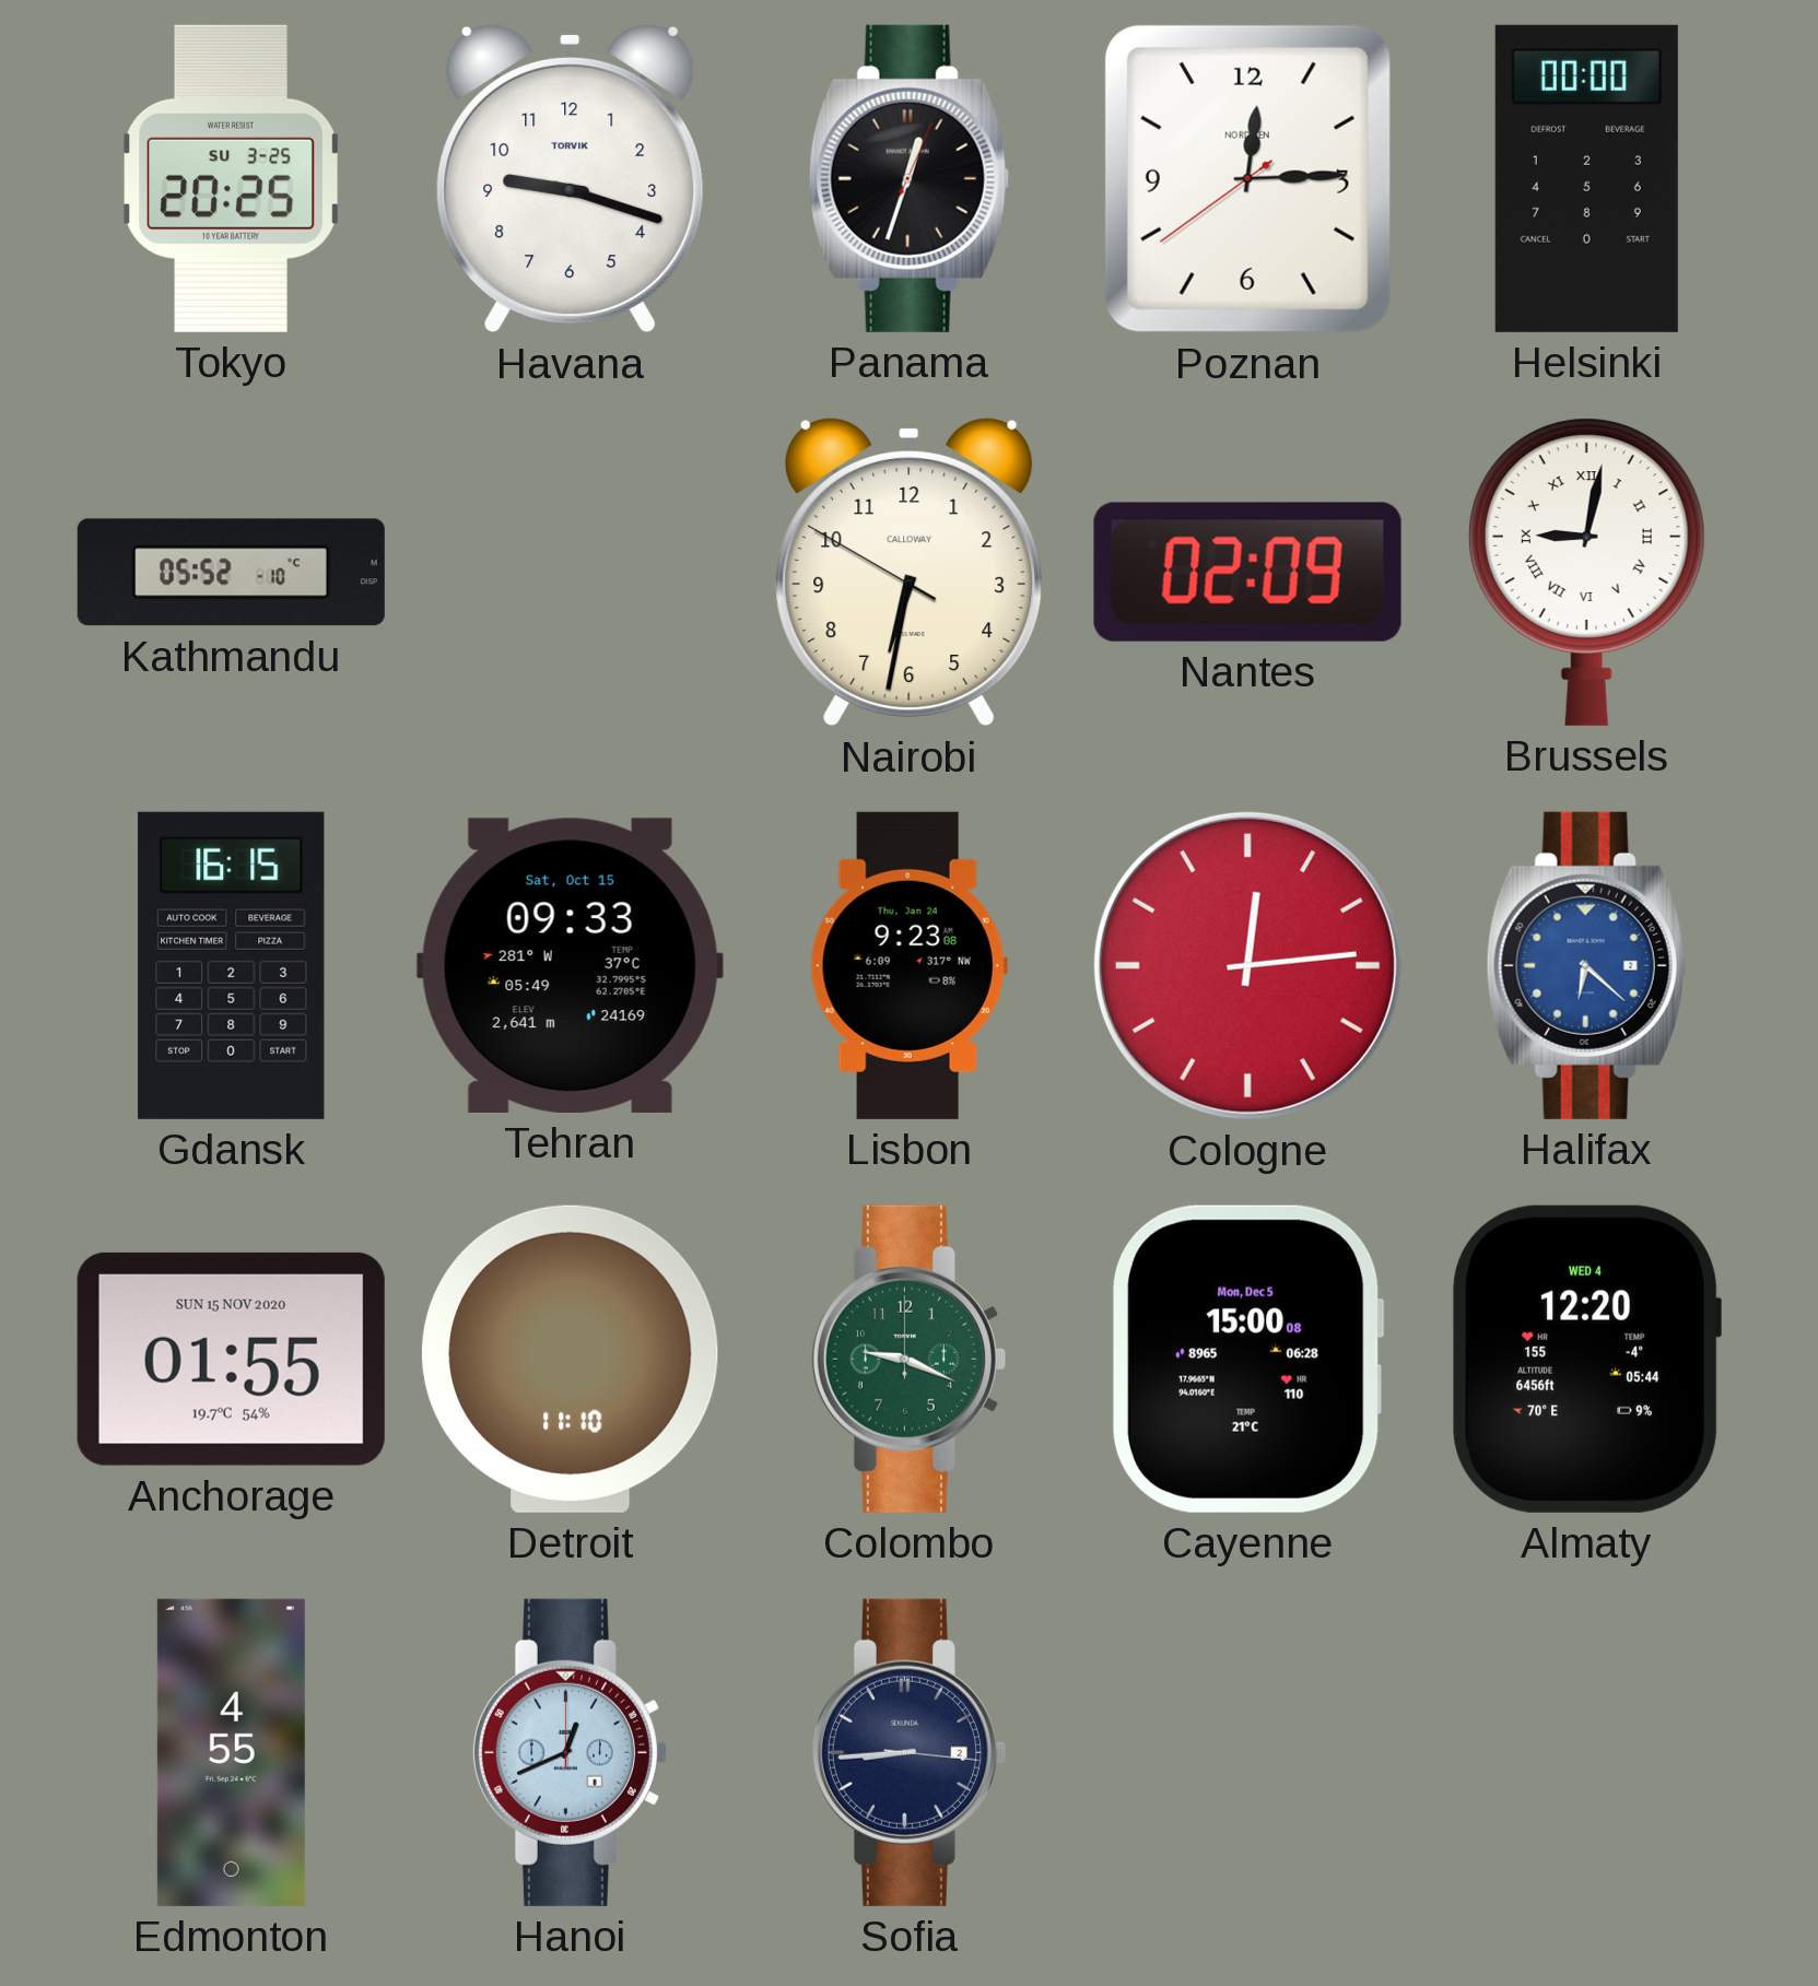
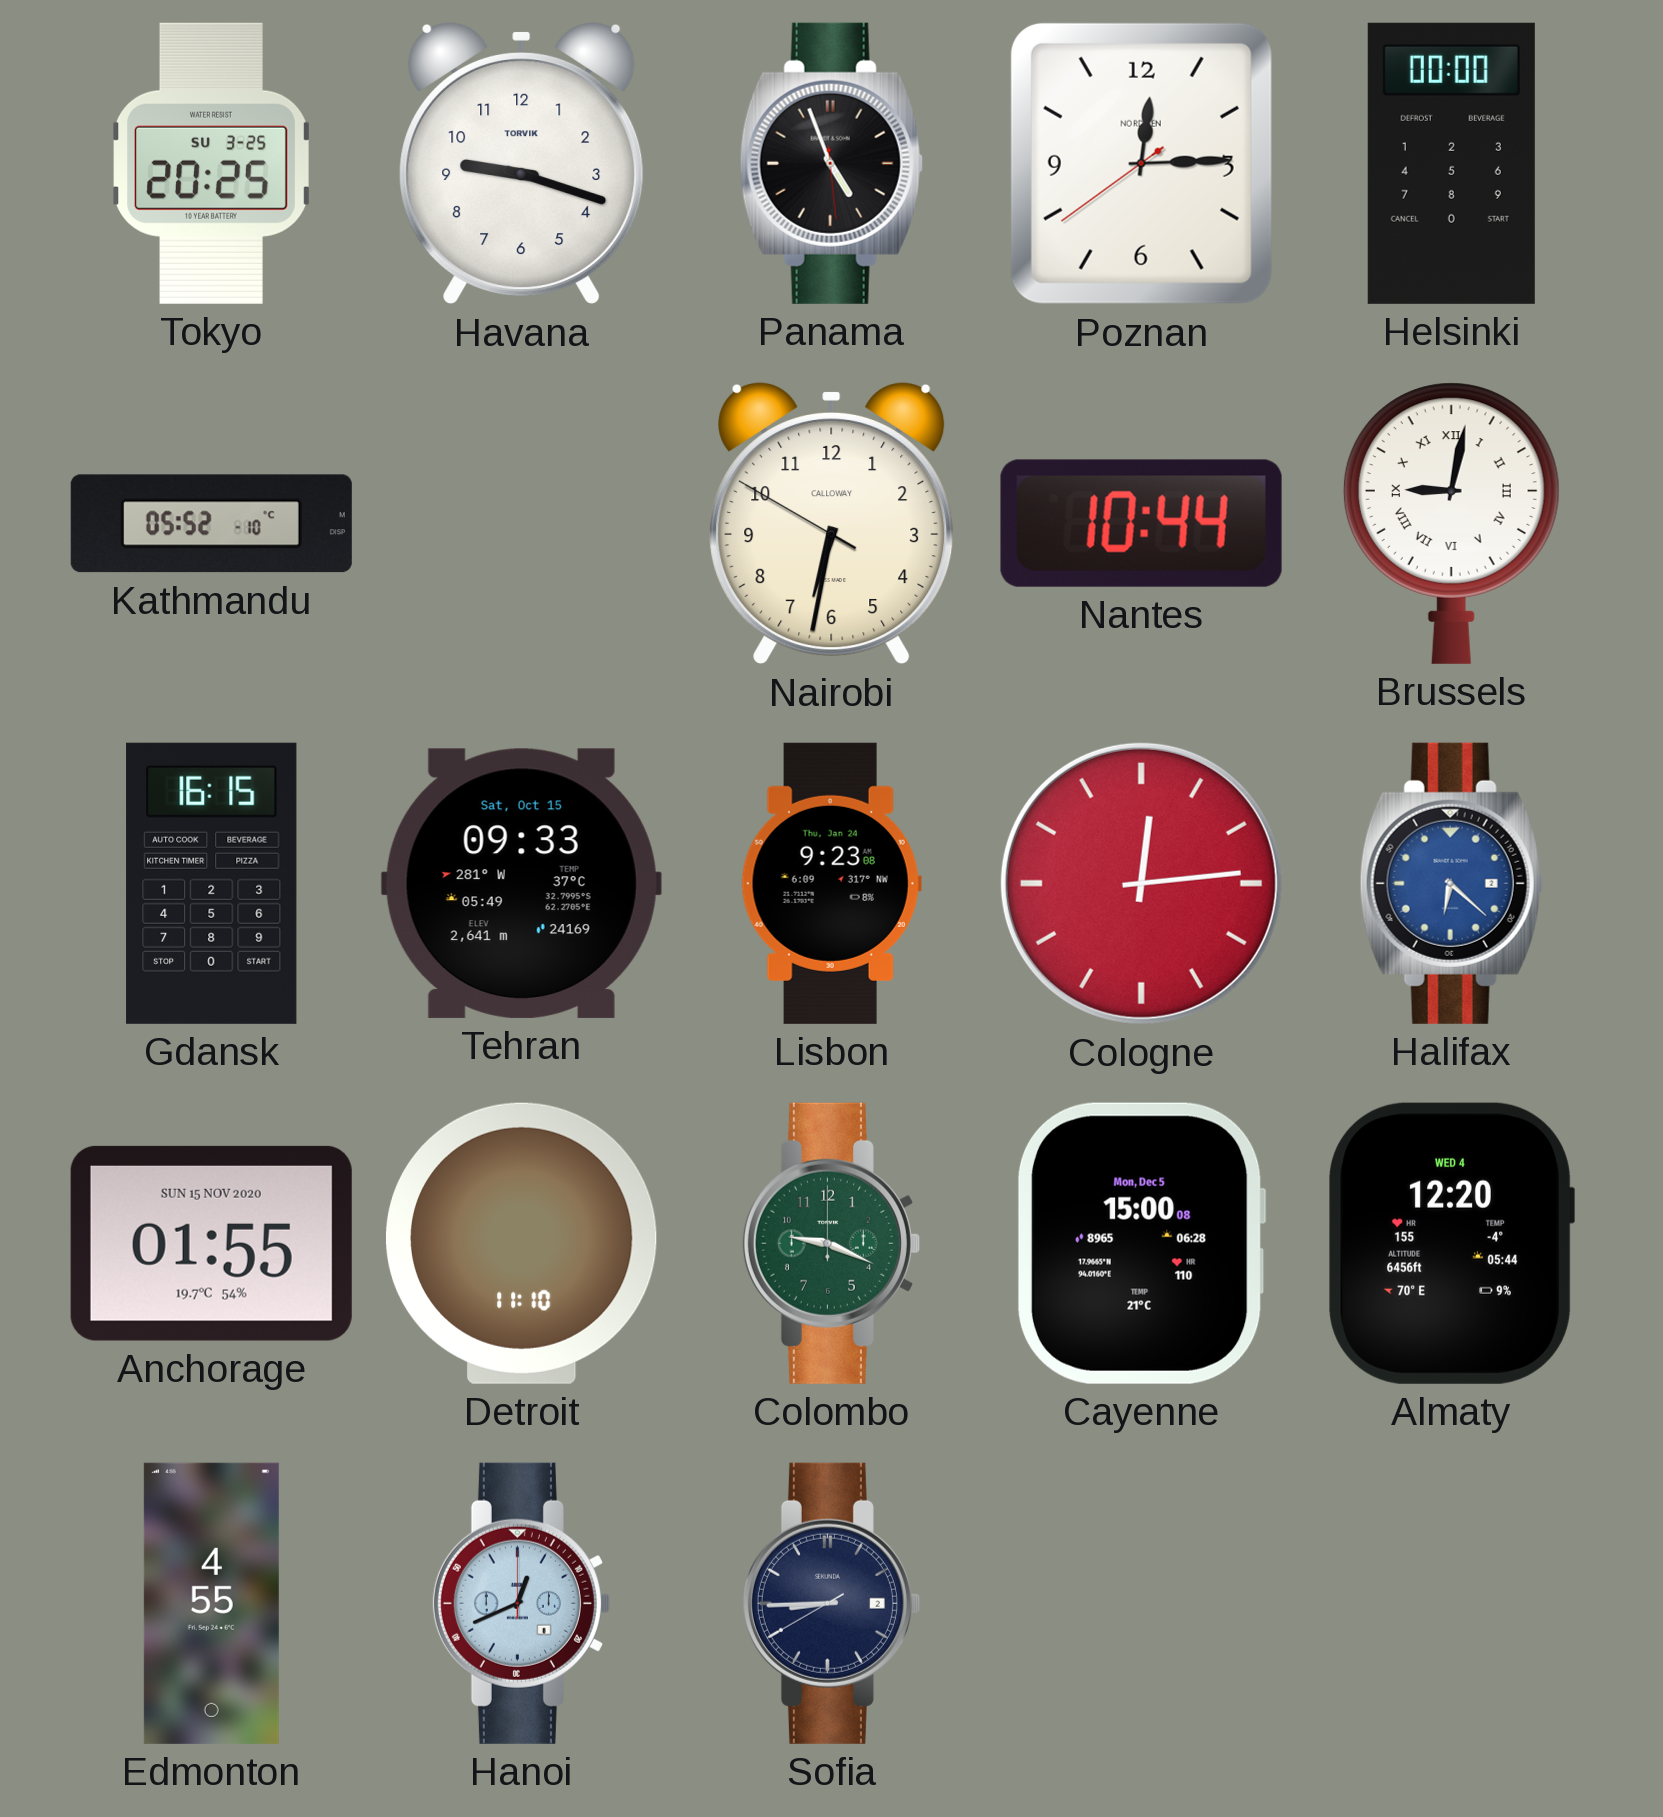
Panama: 12:33 -> 4:56
Nantes: 02:09 -> 10:44
Sofia: 8:44:16 -> 8:44:40
